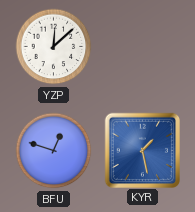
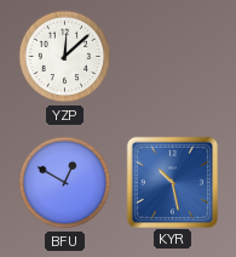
BFU: 12:48 -> 12:50
KYR: 1:28 -> 10:28
